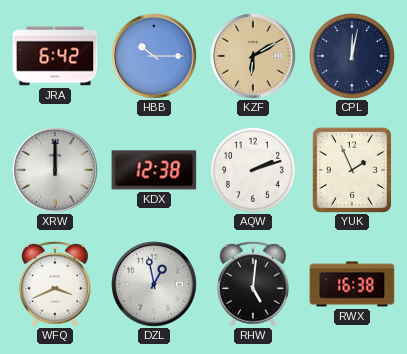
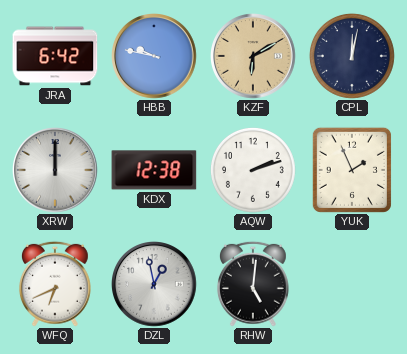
HBB: 10:15 -> 9:47
WFQ: 3:41 -> 6:41
RWX: 16:38 -> none
